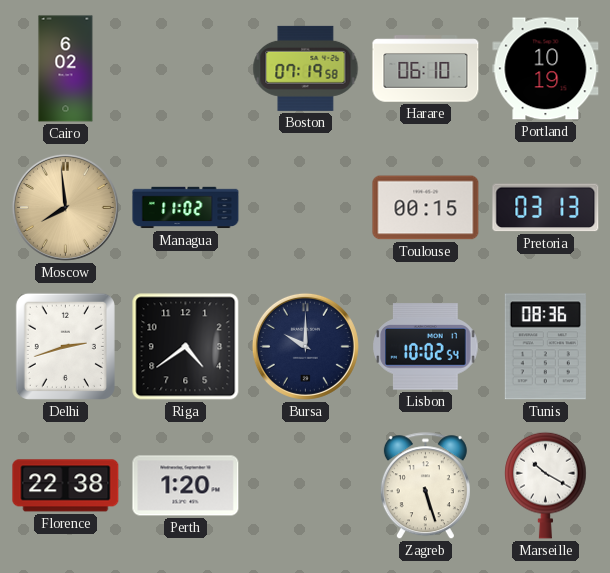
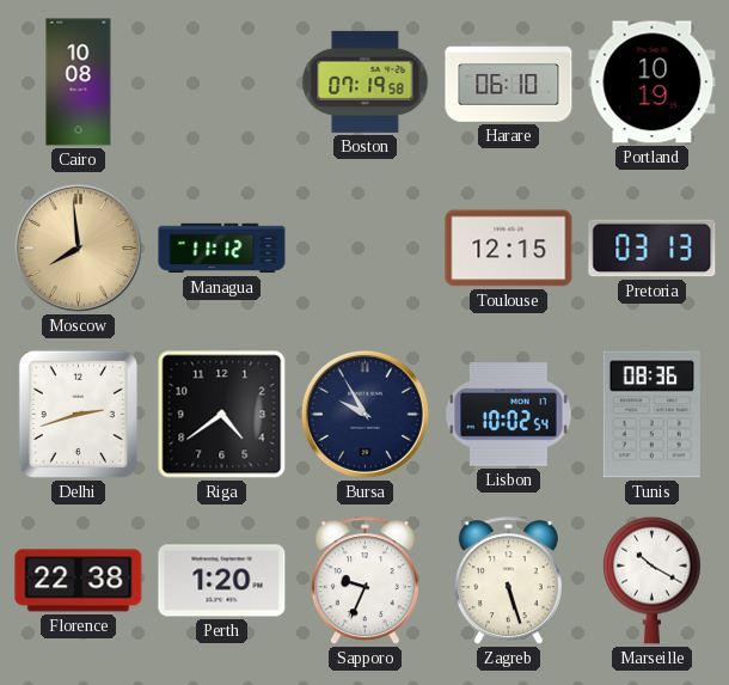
Cairo: 6:02 -> 10:08
Managua: 11:02 -> 11:12
Toulouse: 00:15 -> 12:15
Bursa: 10:00 -> 9:55
Sapporo: none -> 9:34
